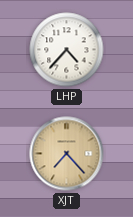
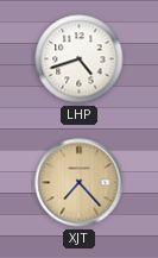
LHP: 4:37 -> 4:42
